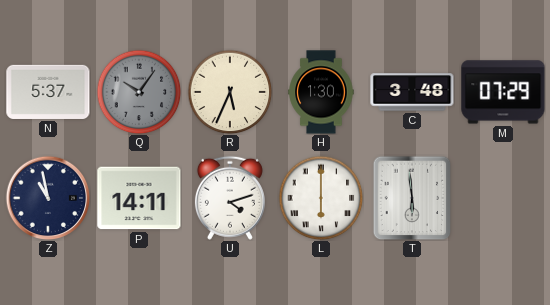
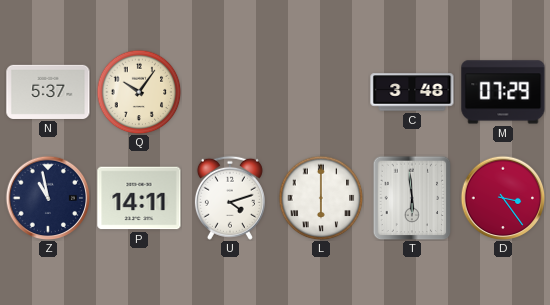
Q dial: grey -> cream
R: 5:34 -> none
H: 1:30 -> none
D: none -> 3:24
